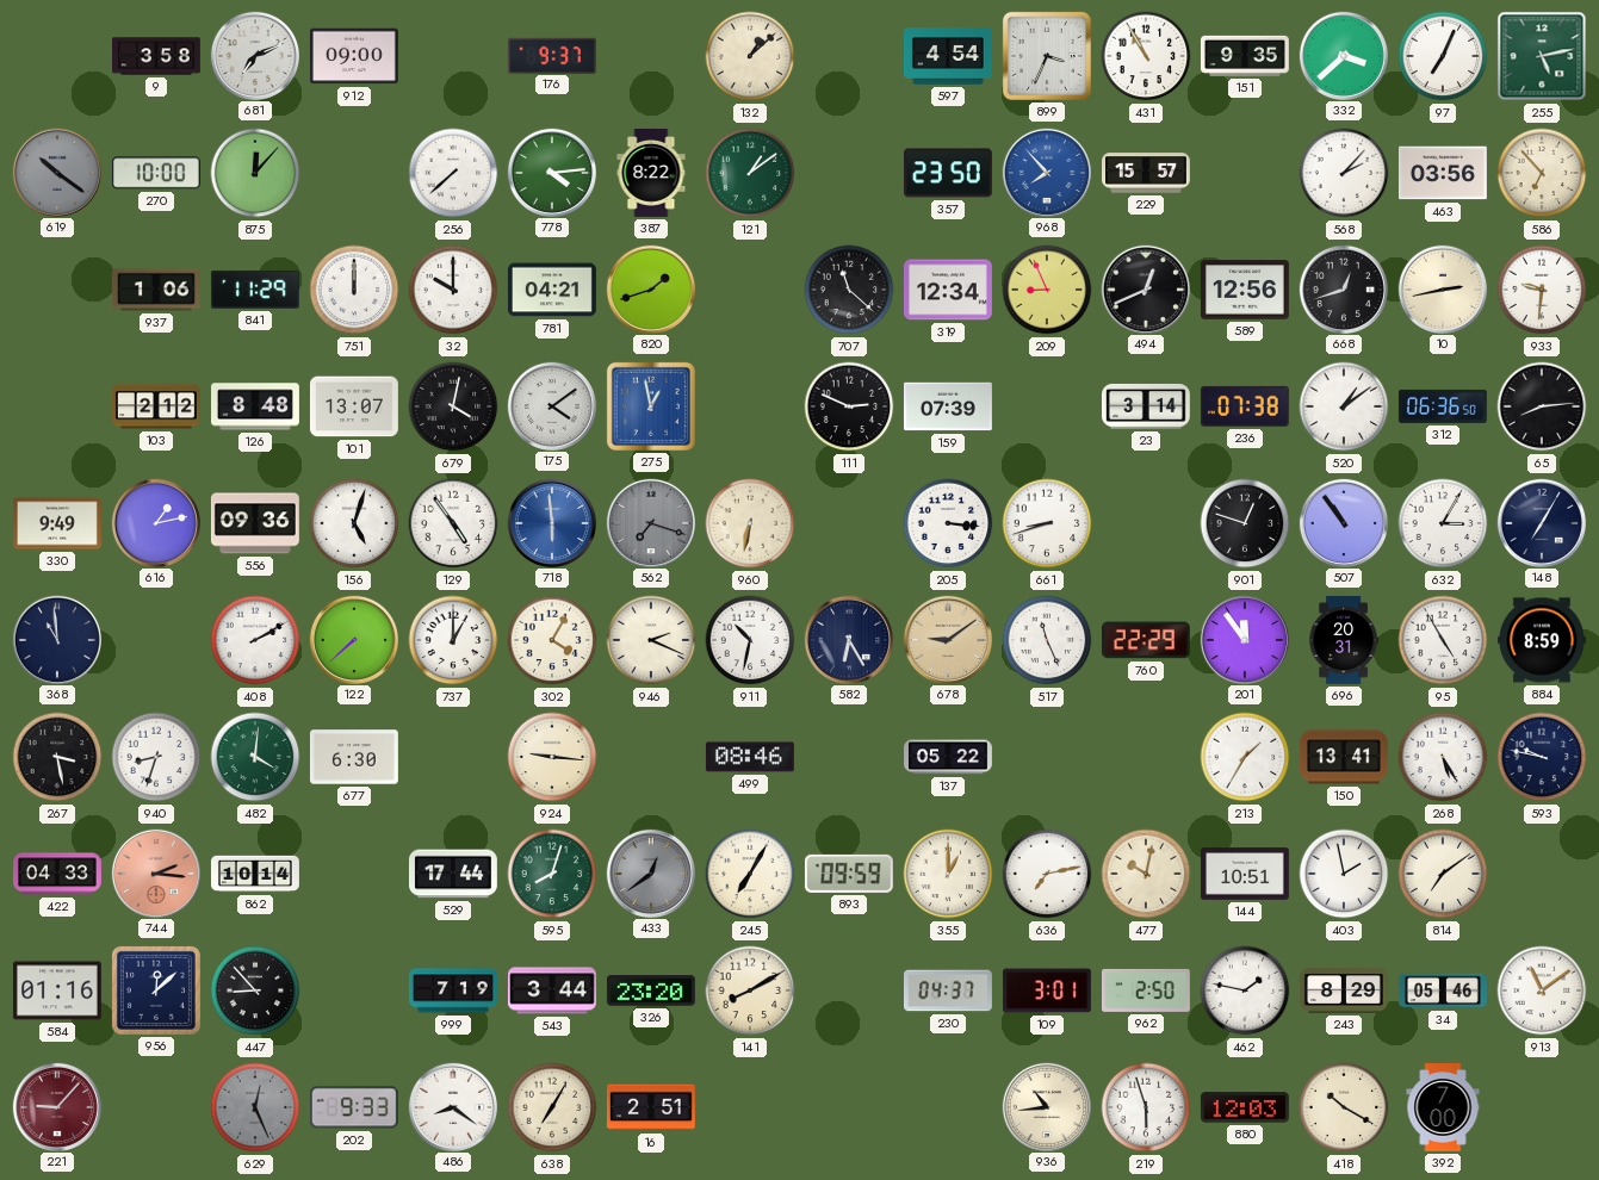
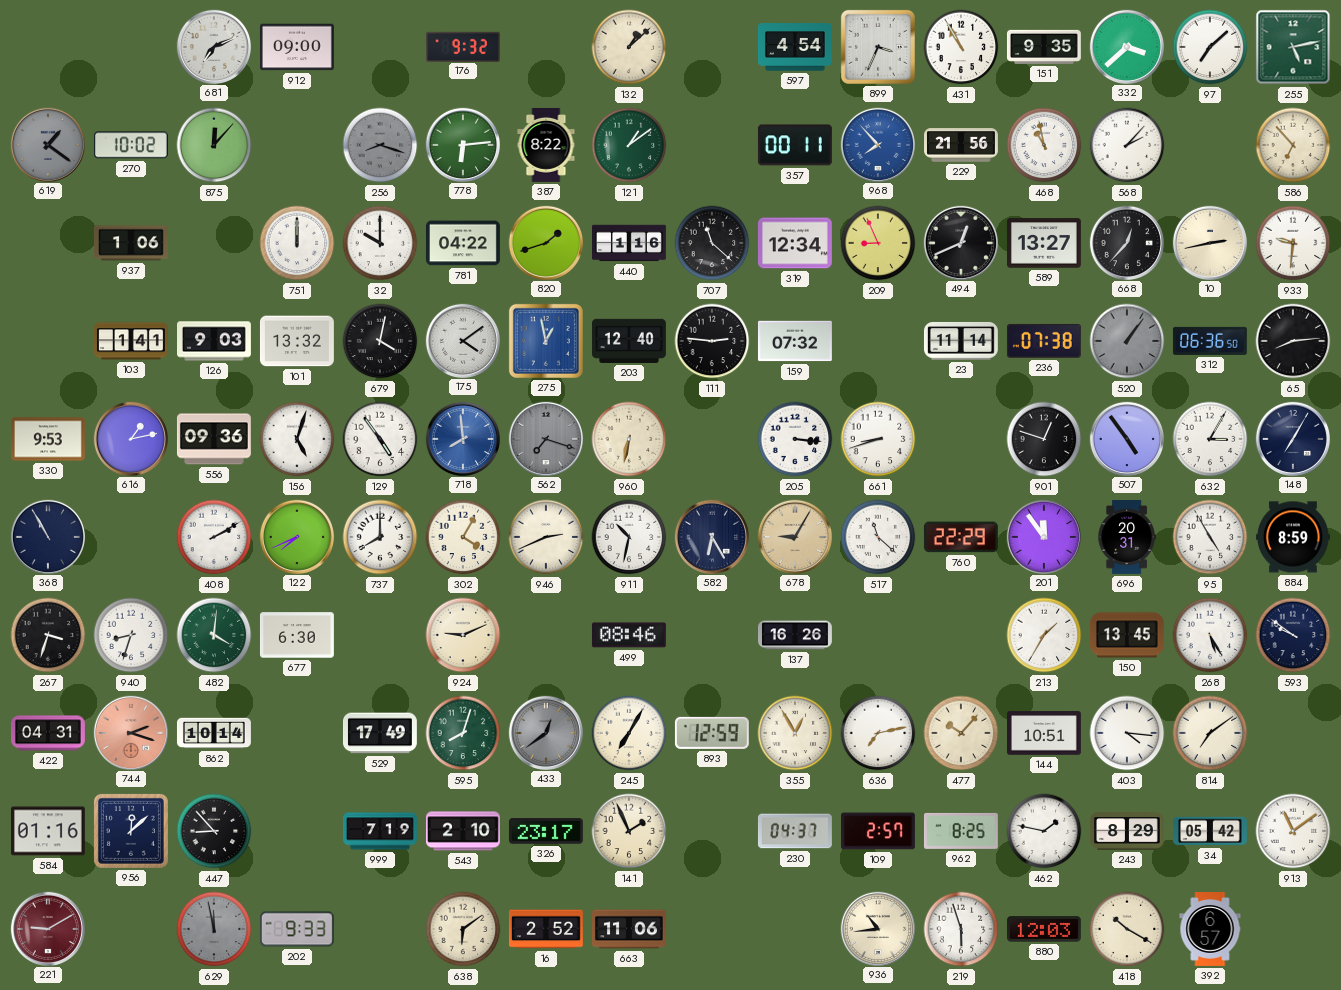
9: 3:58 -> none
176: 9:37 -> 9:32
97: 7:04 -> 7:08
619: 10:21 -> 1:21
270: 10:00 -> 10:02
256: 7:38 -> 8:18
256 dial: white -> grey
778: 4:14 -> 6:14
357: 23:50 -> 00:11
229: 15:57 -> 21:56
468: none -> 10:58
463: 03:56 -> none
841: 11:29 -> none
781: 04:21 -> 04:22
440: none -> 1:16
589: 12:56 -> 13:27
668: 12:42 -> 12:37
103: 2:12 -> 1:41
126: 8:48 -> 9:03
101: 13:07 -> 13:32
203: none -> 12:40
111: 2:49 -> 2:46
159: 07:39 -> 07:32
23: 3:14 -> 11:14
520: 1:09 -> 1:06
520 dial: white -> grey
330: 9:49 -> 9:53
718: 5:59 -> 7:59
507: 10:54 -> 4:54
368: 10:59 -> 10:55
122: 7:38 -> 7:41
737: 1:00 -> 8:00
946: 2:19 -> 2:41
678: 9:09 -> 9:05
517: 11:26 -> 11:22
267: 3:28 -> 3:33
924: 9:16 -> 9:11
137: 05:22 -> 16:26
150: 13:41 -> 13:45
593: 9:47 -> 9:51
422: 04:33 -> 04:31
744: 2:16 -> 2:18
529: 17:44 -> 17:49
893: 09:59 -> 12:59
355: 1:00 -> 12:55
477: 10:02 -> 10:07
403: 1:58 -> 4:16
543: 3:44 -> 2:10
326: 23:20 -> 23:17
141: 8:10 -> 1:56
109: 3:01 -> 2:57
962: 2:50 -> 8:25
34: 05:46 -> 05:42
221: 9:07 -> 9:10
629: 12:26 -> 11:58
486: 8:21 -> none
638: 7:05 -> 6:09
16: 2:51 -> 2:52
663: none -> 11:06
392: 7:00 -> 6:57
